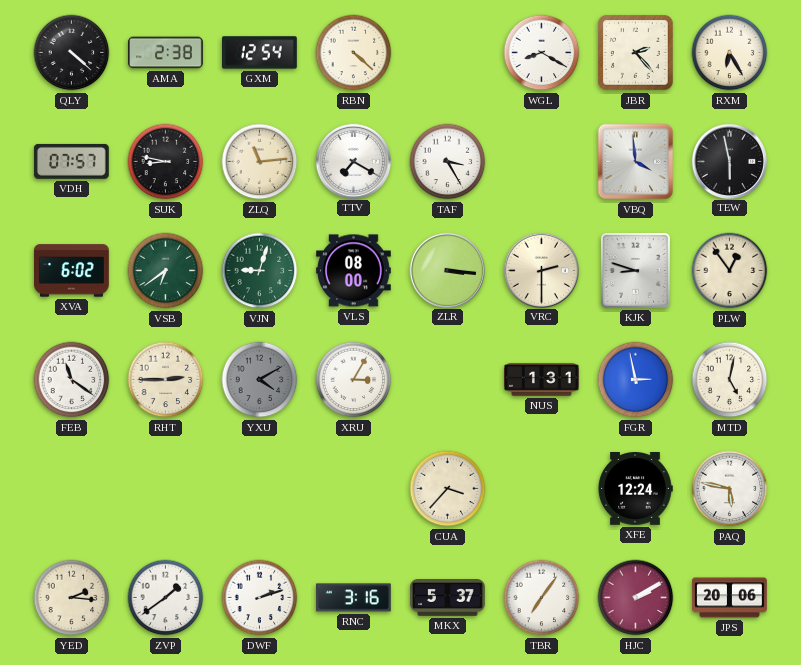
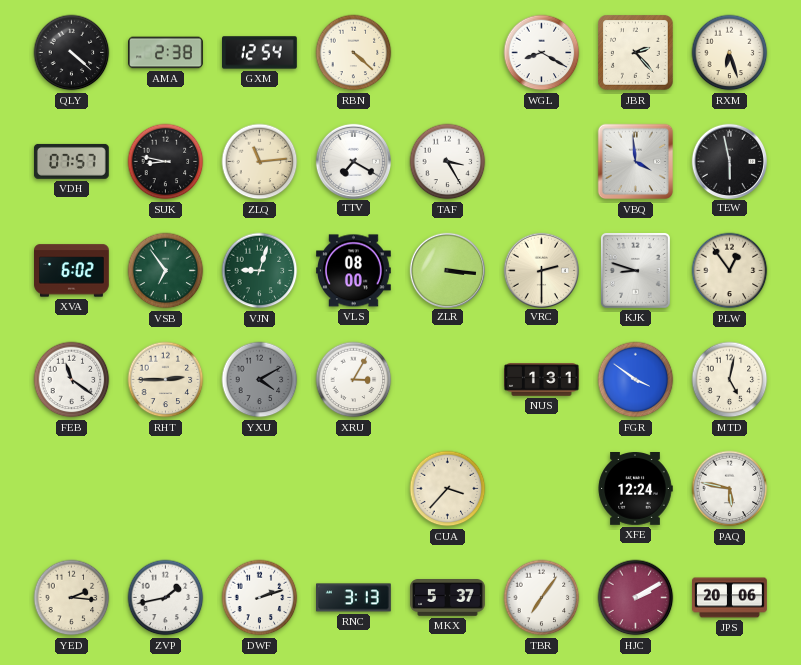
RXM: 6:25 -> 6:27
VSB: 6:39 -> 6:54
FGR: 2:58 -> 3:51
ZVP: 1:39 -> 1:43
RNC: 3:16 -> 3:13
